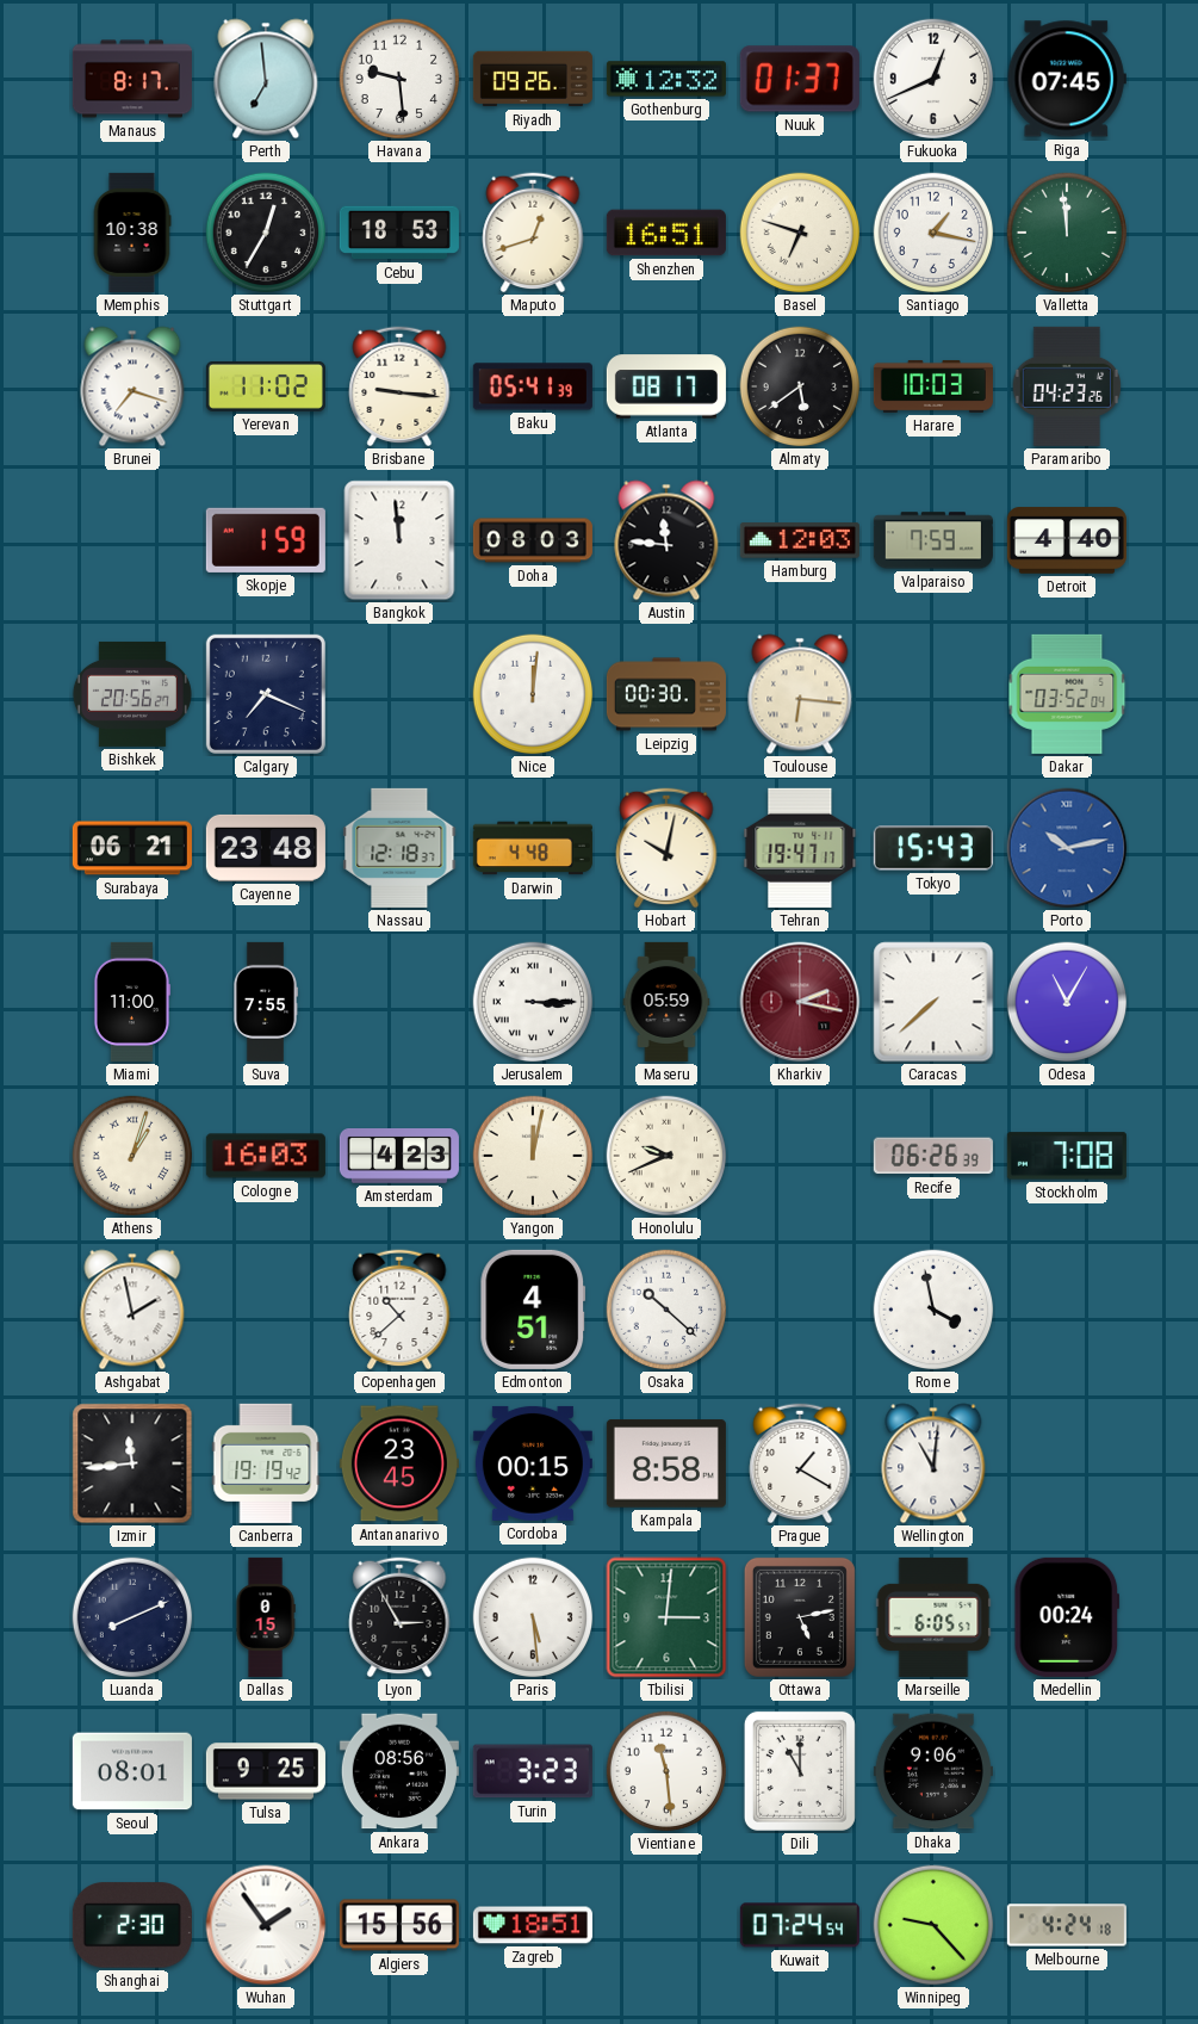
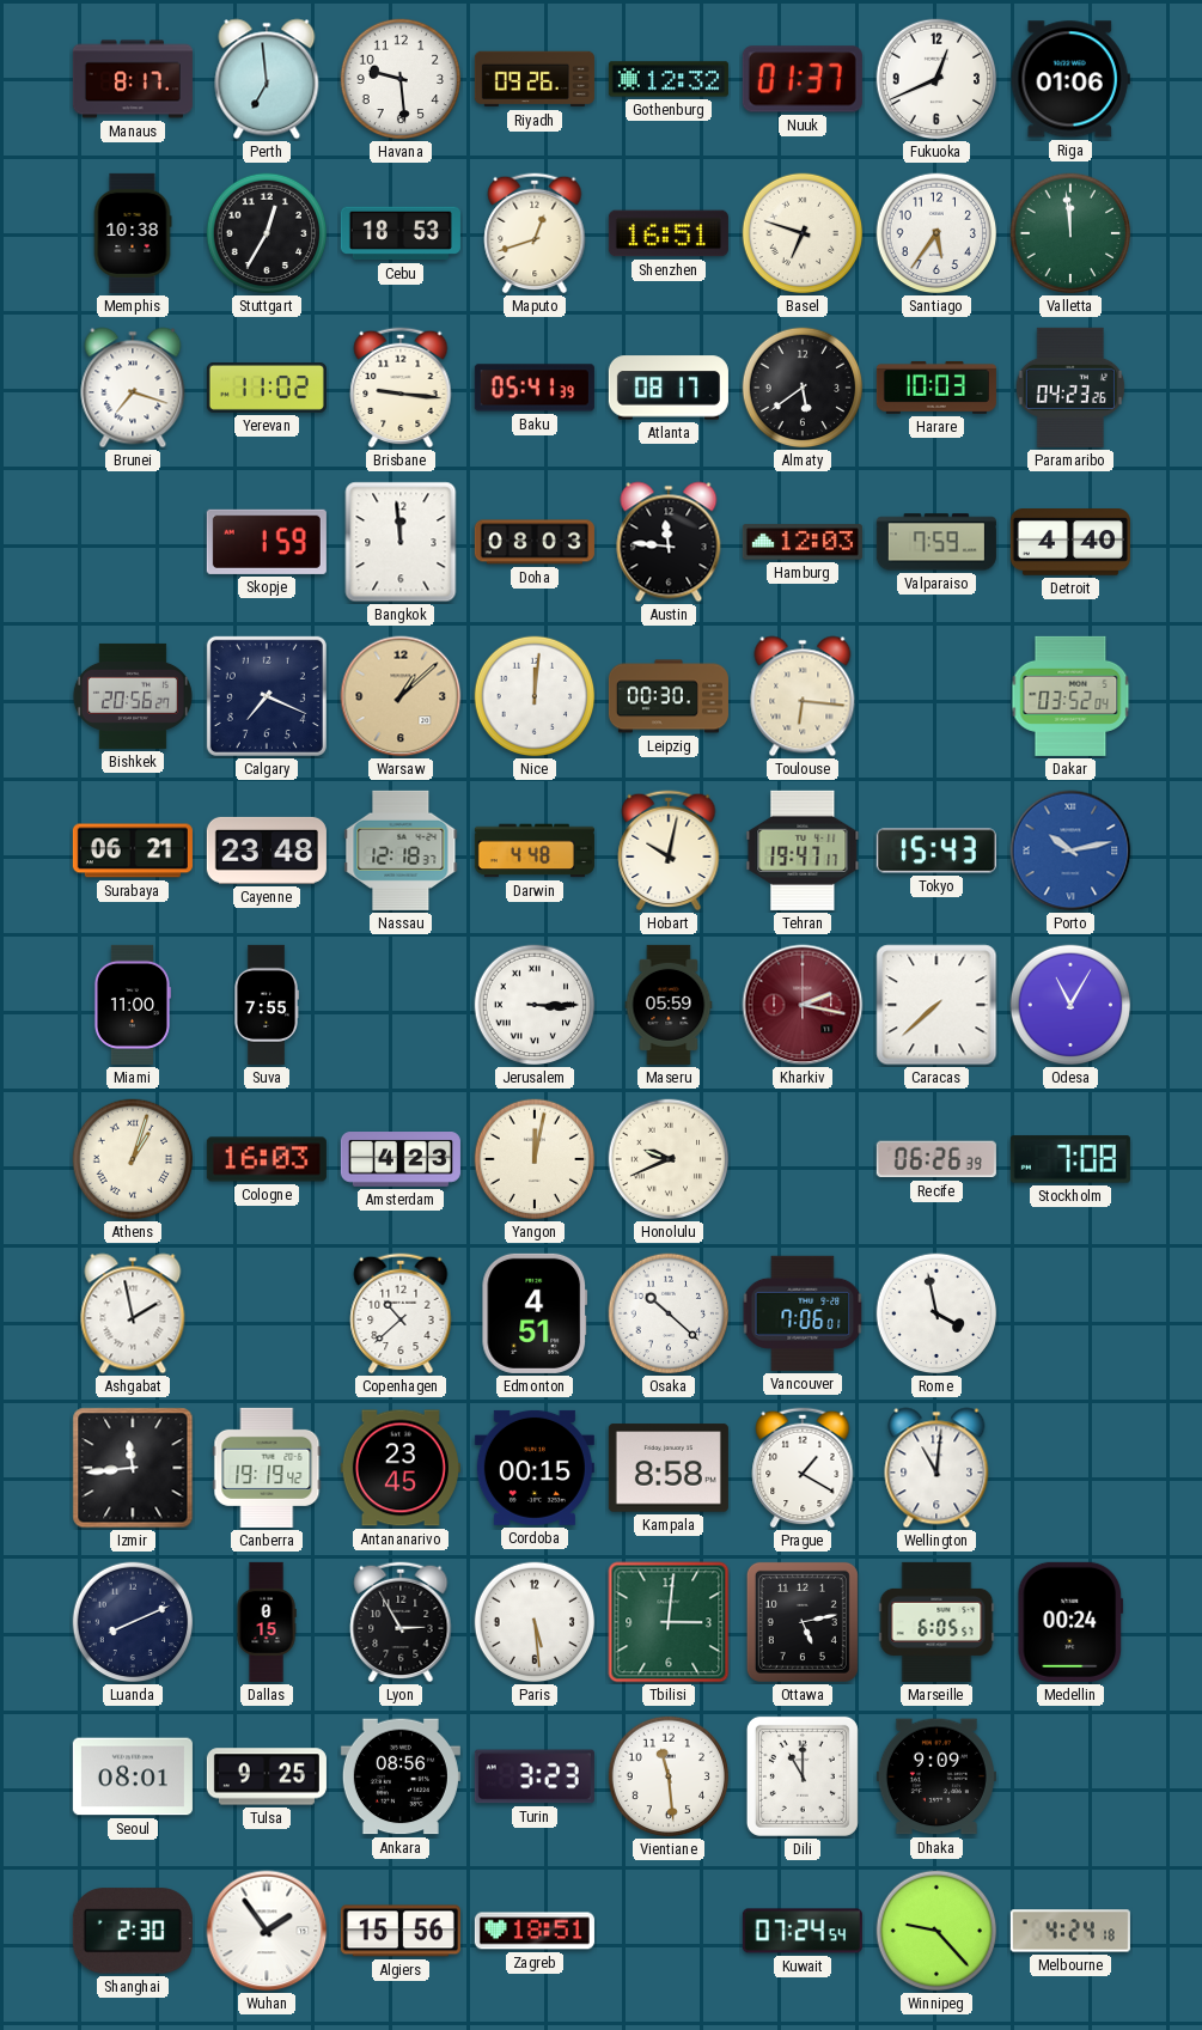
Riga: 07:45 -> 01:06
Santiago: 1:17 -> 5:36
Warsaw: none -> 1:08
Vancouver: none -> 7:06
Dhaka: 9:06 -> 9:09
